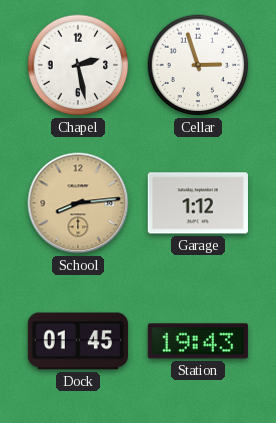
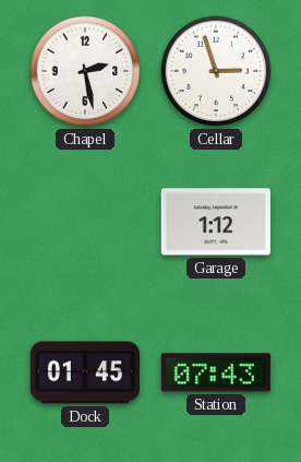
School: 8:14 -> none
Station: 19:43 -> 07:43
